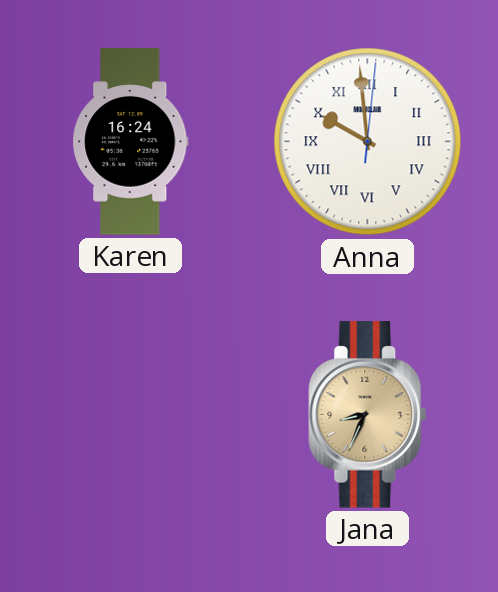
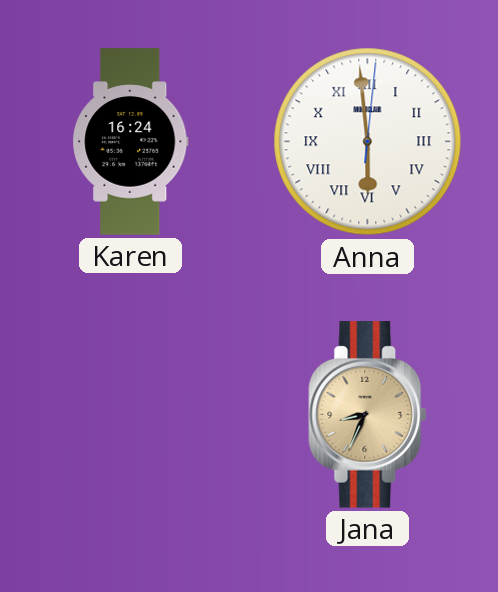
Anna: 9:59 -> 5:59
